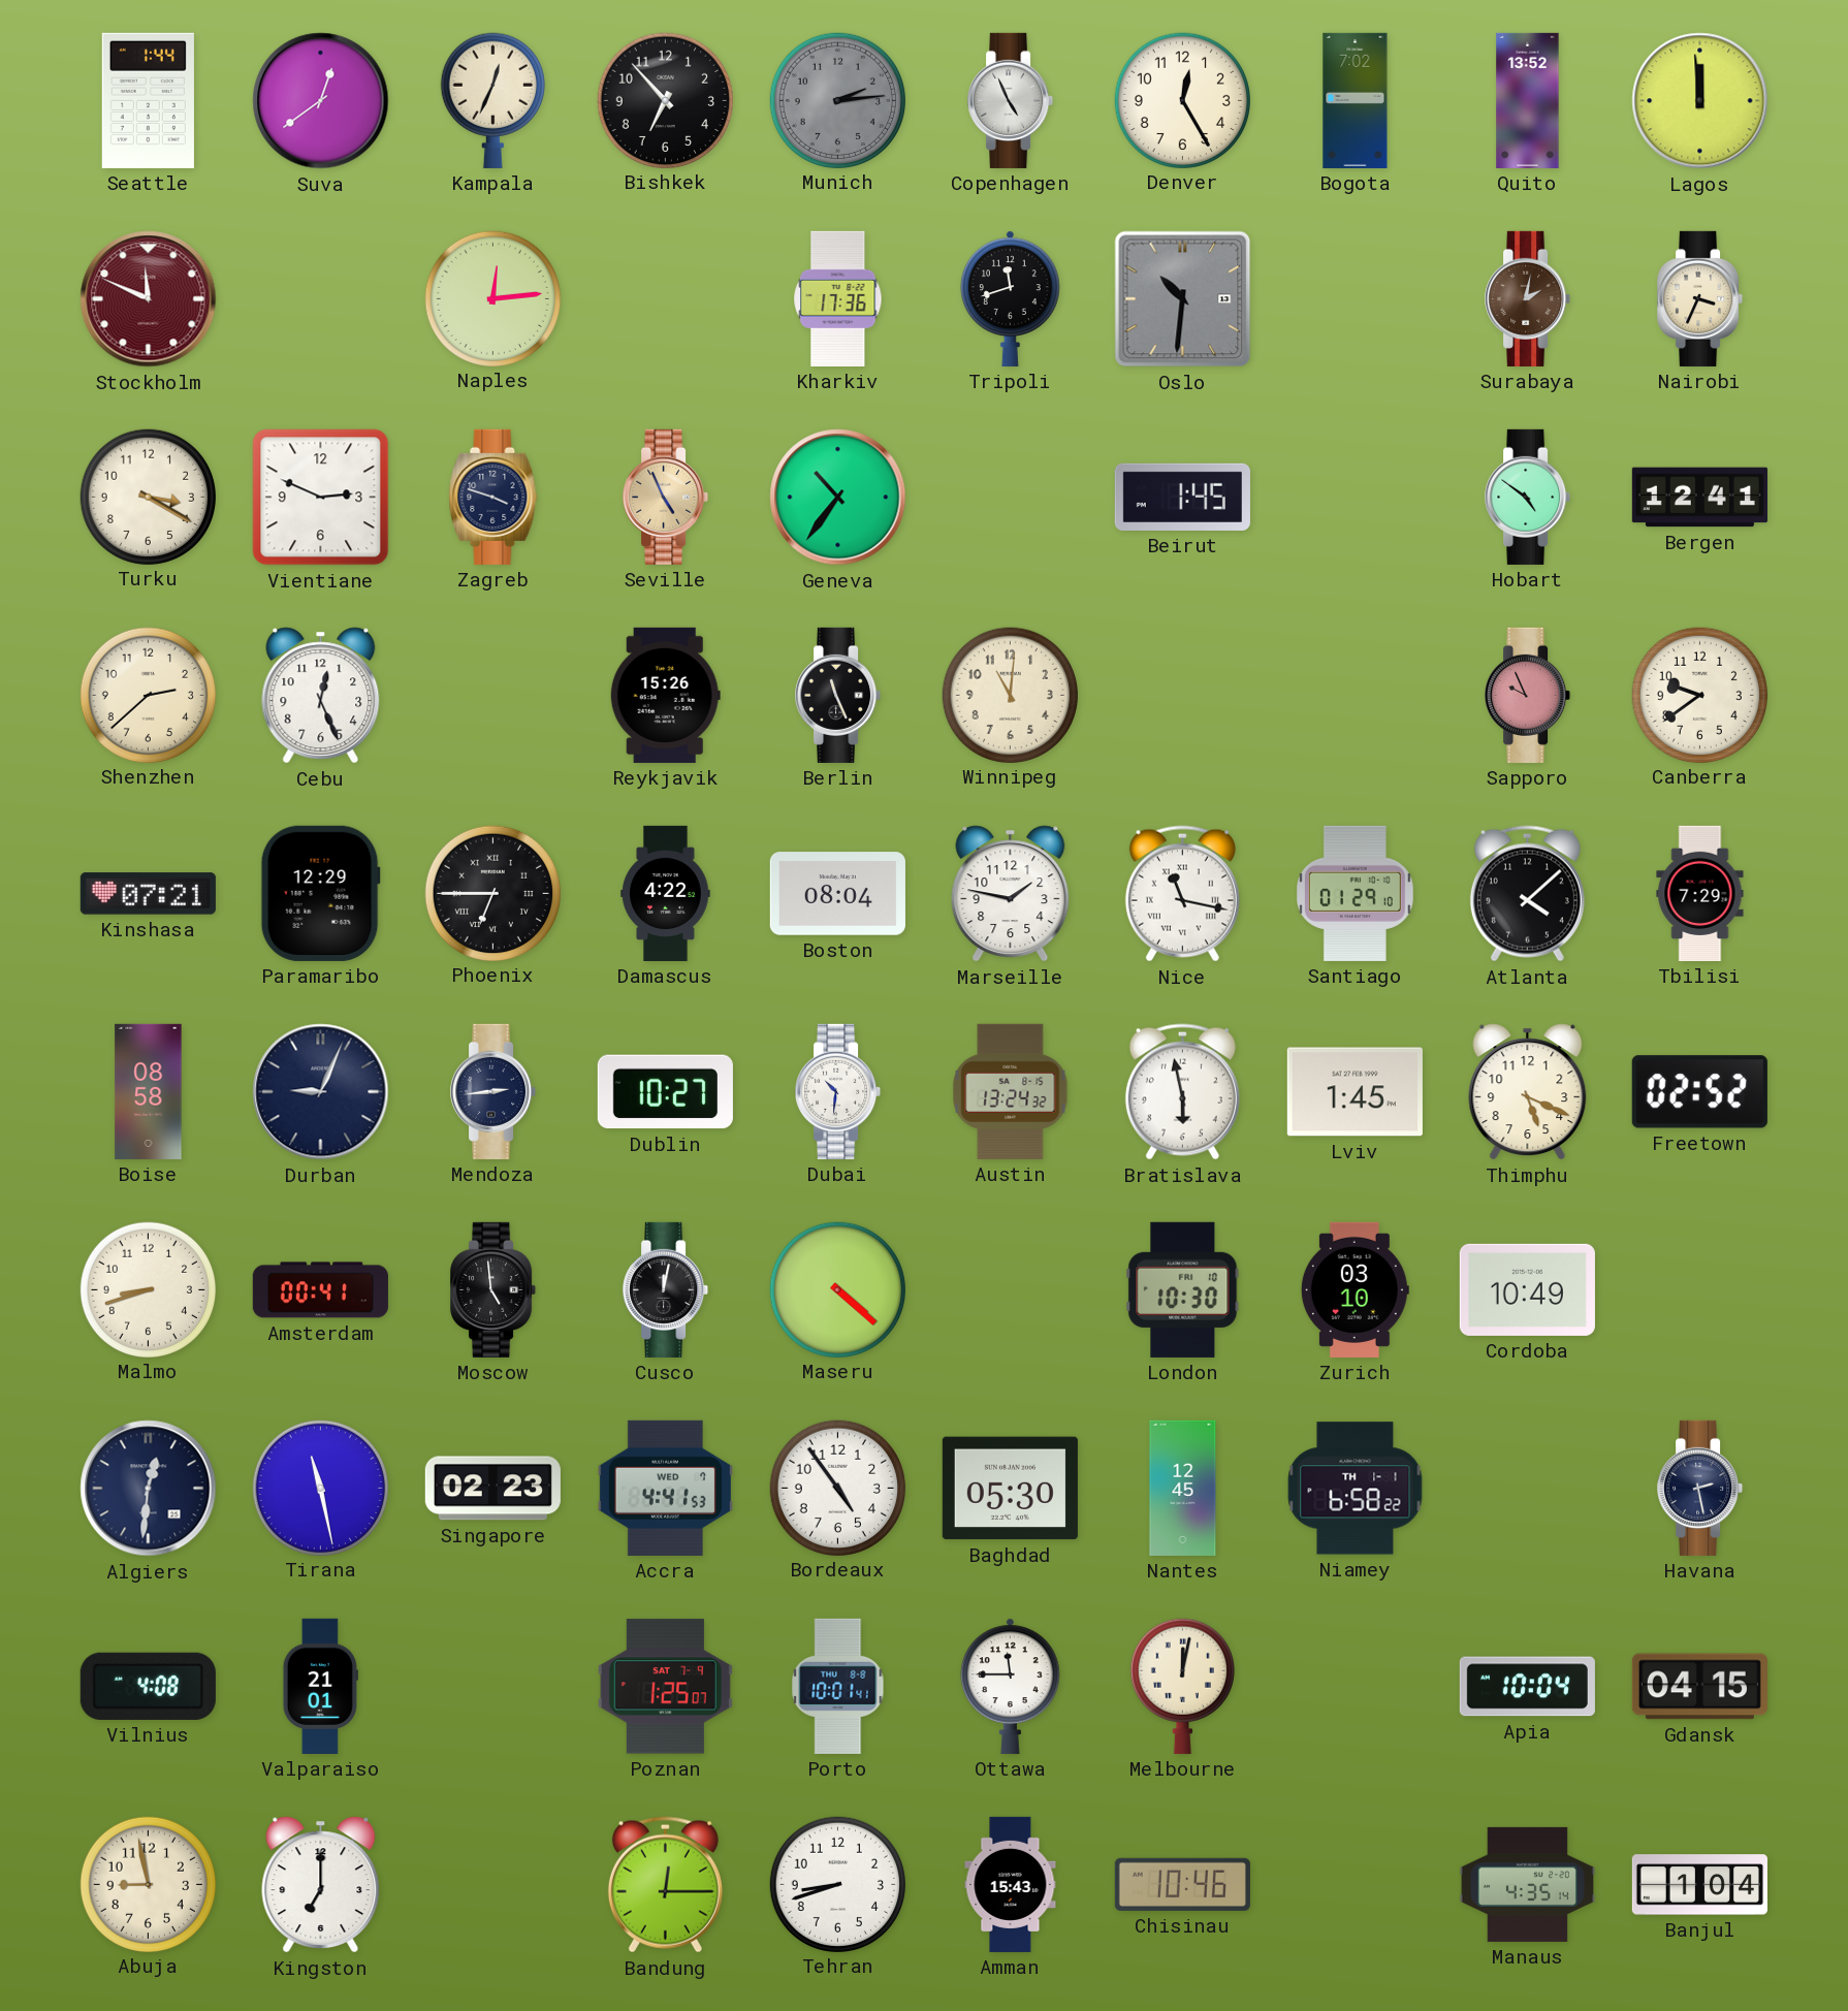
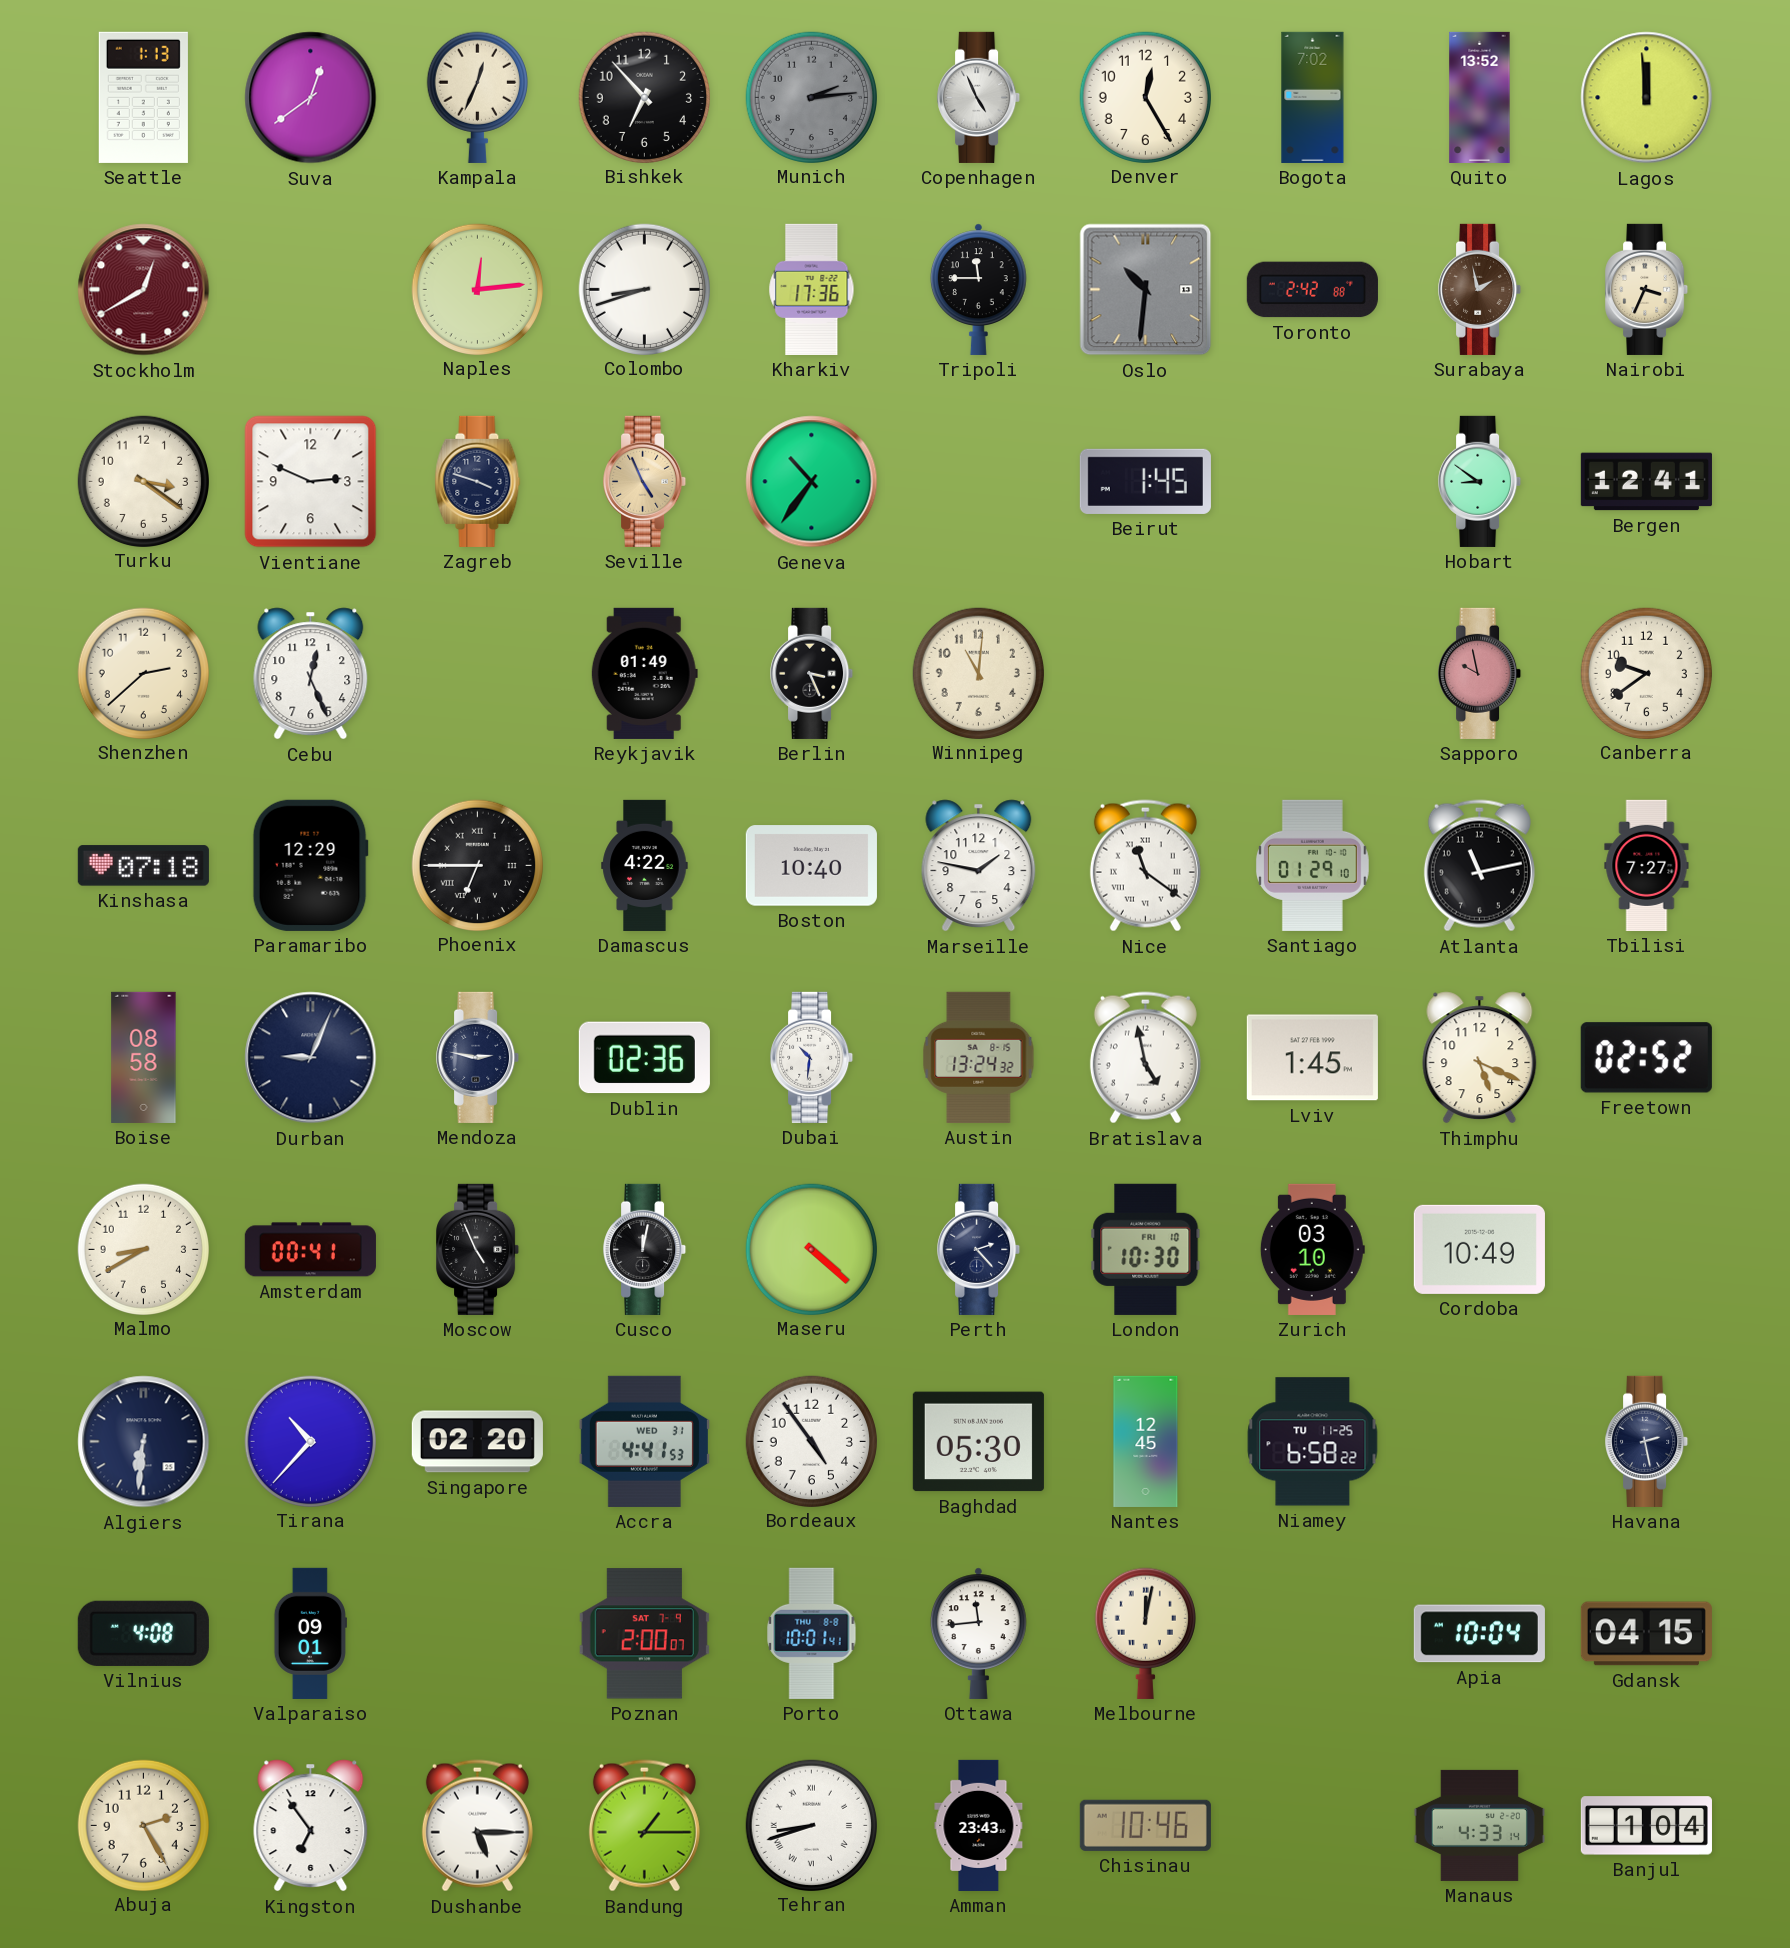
Seattle: 1:44 -> 1:13
Stockholm: 11:49 -> 12:40
Colombo: none -> 8:42
Tripoli: 11:42 -> 11:45
Toronto: none -> 2:42
Surabaya: 2:02 -> 1:58
Turku: 3:20 -> 3:21
Hobart: 4:51 -> 8:51
Reykjavik: 15:26 -> 01:49
Berlin: 11:26 -> 3:26
Sapporo: 9:56 -> 9:58
Kinshasa: 07:21 -> 07:18
Boston: 08:04 -> 10:40
Nice: 11:17 -> 11:21
Atlanta: 4:08 -> 11:13
Tbilisi: 7:29 -> 7:27
Mendoza: 2:44 -> 2:47
Dublin: 10:27 -> 02:36
Bratislava: 5:58 -> 4:58
Malmo: 8:42 -> 8:40
Moscow: 4:59 -> 4:56
Perth: none -> 2:23
Algiers: 12:31 -> 6:31
Tirana: 11:28 -> 10:37
Singapore: 02:23 -> 02:20
Accra date: WED 7 -> WED 31
Niamey date: TH 1-1 -> TU 11-25
Valparaiso: 21:01 -> 09:01
Poznan: 1:25 -> 2:00
Ottawa: 11:45 -> 11:44
Abuja: 8:58 -> 2:25
Kingston: 7:00 -> 6:54
Dushanbe: none -> 5:15
Bandung: 12:15 -> 1:15
Tehran numerals: Arabic -> Roman
Amman: 15:43 -> 23:43
Manaus: 4:35 -> 4:33
